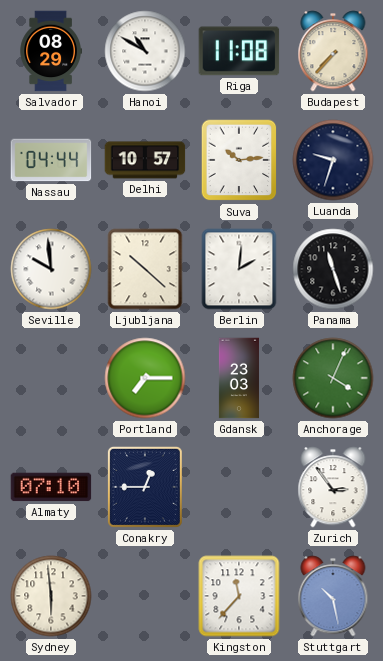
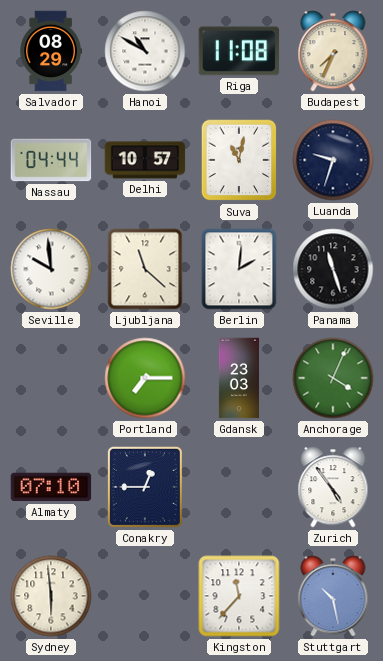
Budapest: 7:37 -> 7:34
Suva: 10:14 -> 11:02
Ljubljana: 10:22 -> 11:22
Zurich: 2:54 -> 4:54
